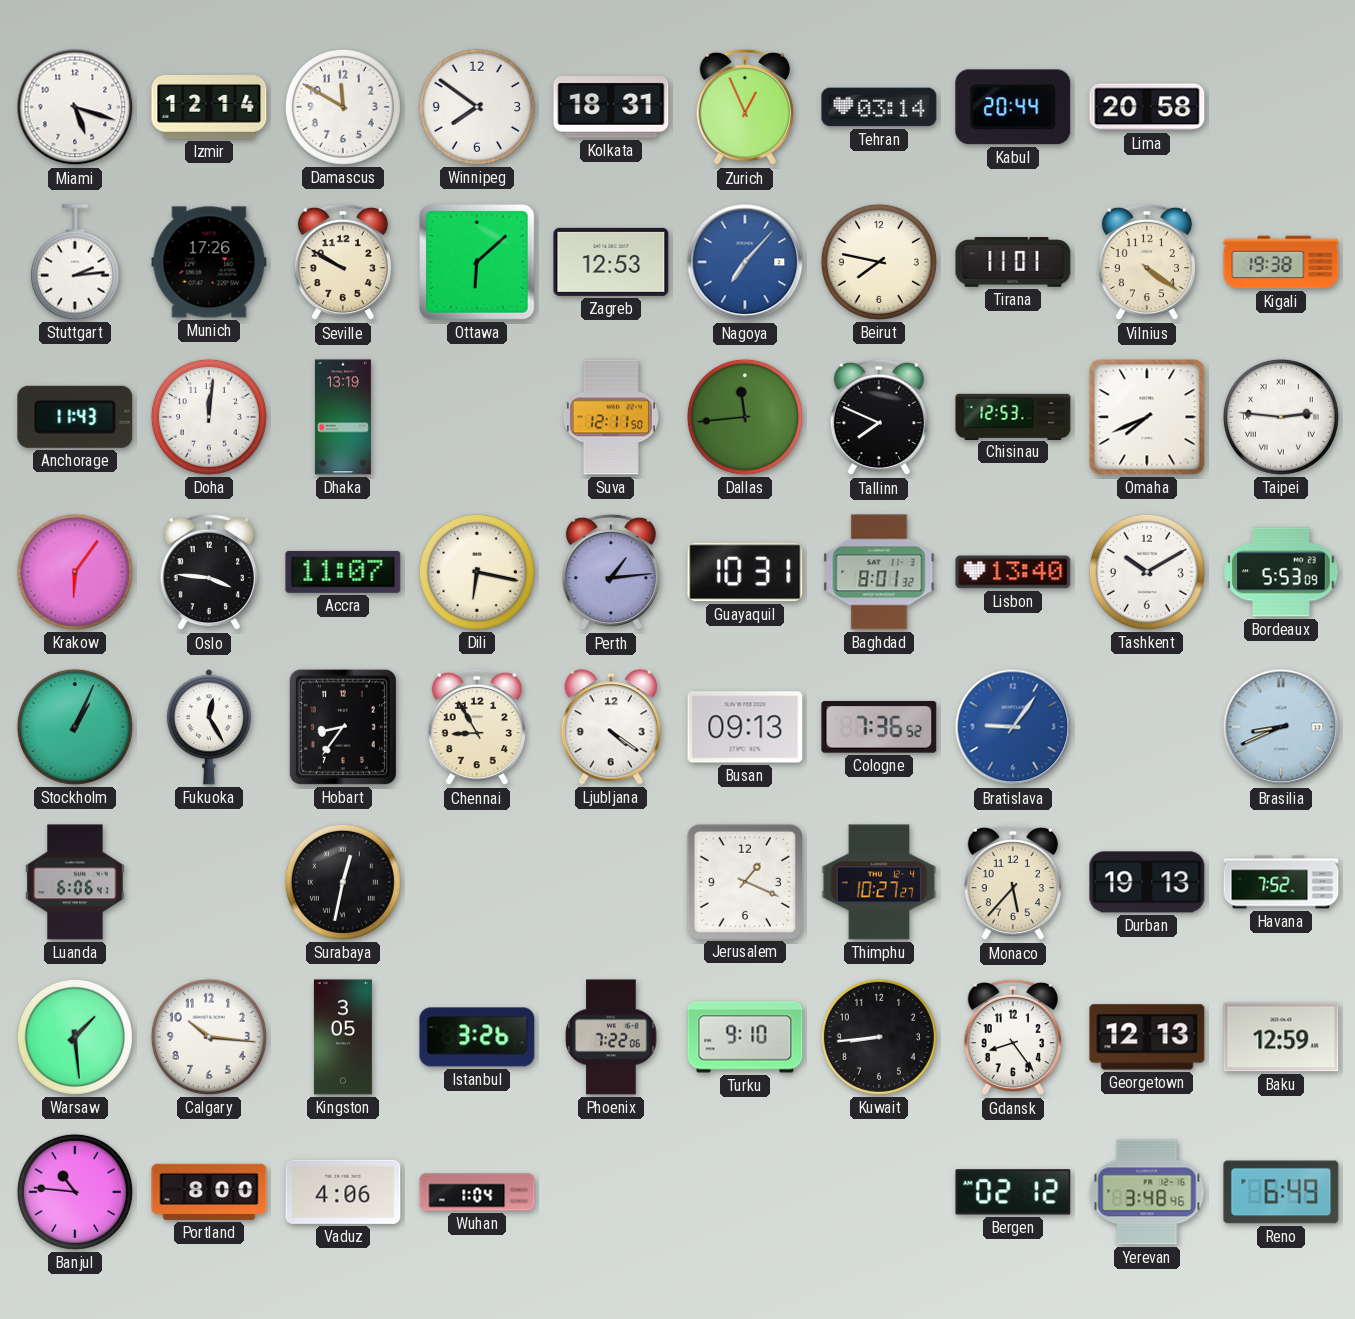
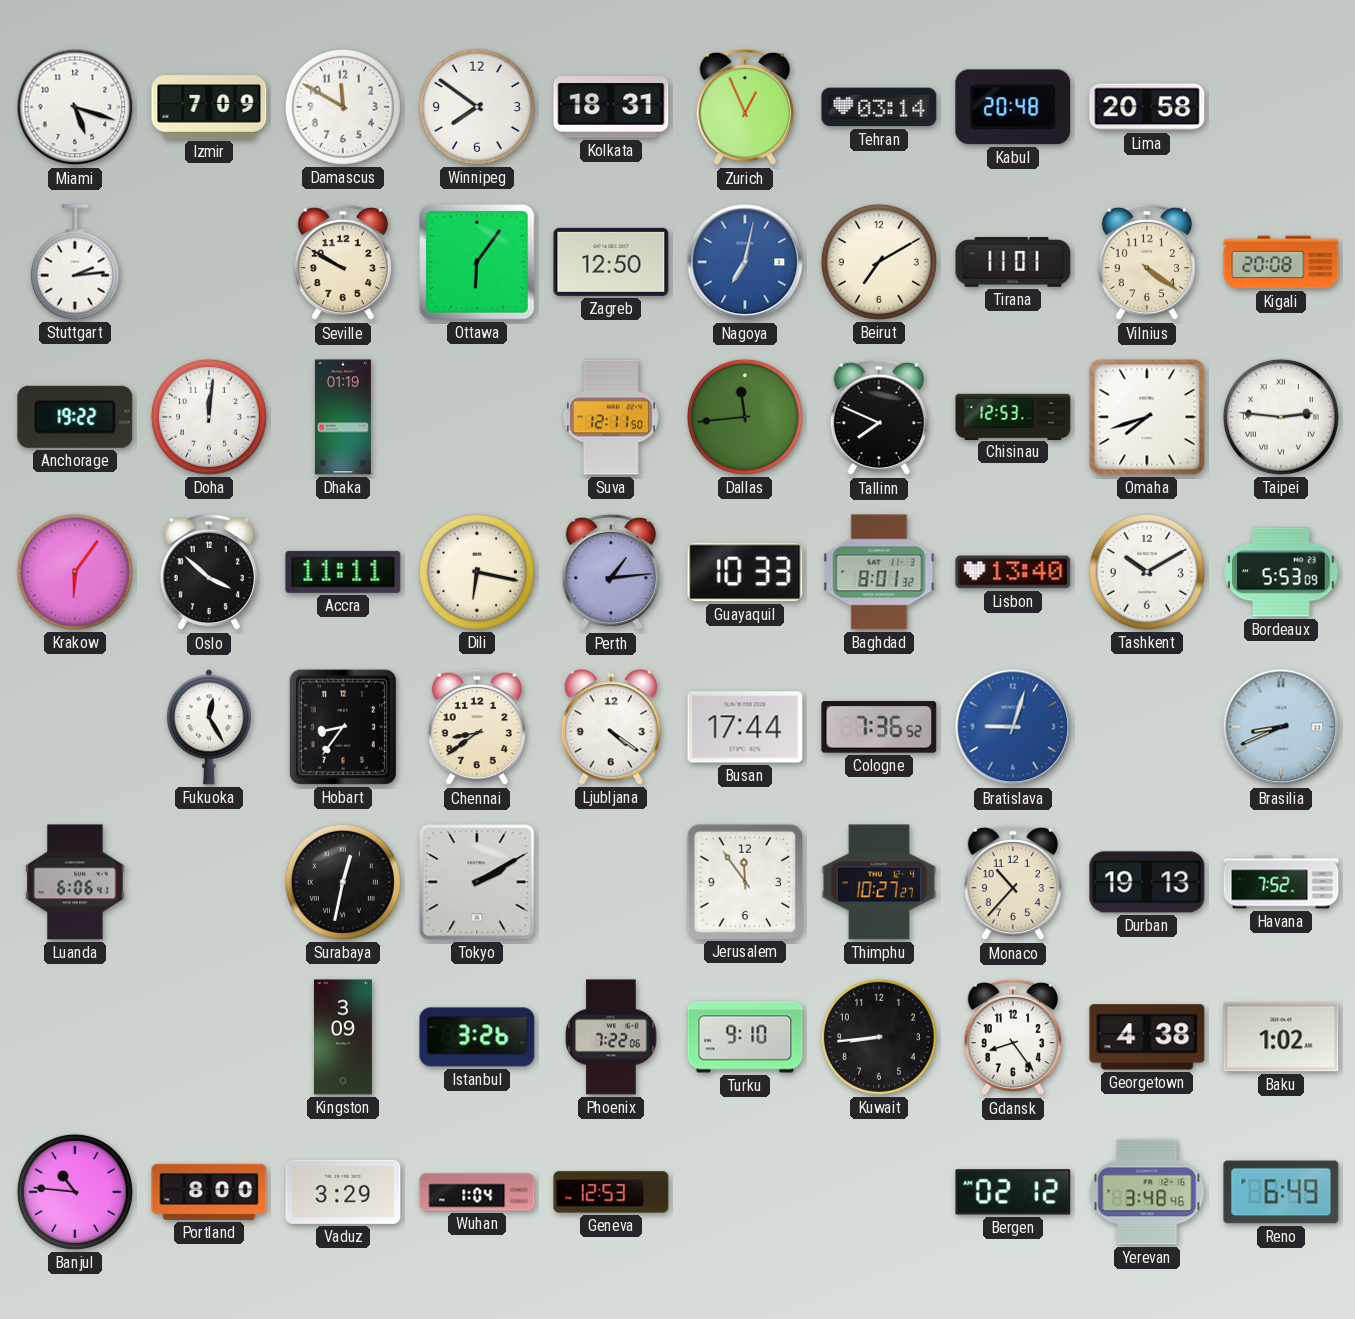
Izmir: 12:14 -> 7:09
Kabul: 20:44 -> 20:48
Munich: 17:26 -> none
Ottawa: 6:08 -> 6:06
Zagreb: 12:53 -> 12:50
Nagoya: 7:07 -> 7:02
Beirut: 7:47 -> 7:10
Kigali: 19:38 -> 20:08
Anchorage: 11:43 -> 19:22
Dhaka: 13:19 -> 01:19
Omaha: 7:41 -> 7:42
Oslo: 3:46 -> 3:52
Accra: 11:07 -> 11:11
Guayaquil: 10:31 -> 10:33
Stockholm: 1:04 -> none
Chennai: 8:55 -> 8:39
Busan: 09:13 -> 17:44
Bratislava: 9:06 -> 9:03
Tokyo: none -> 2:10
Jerusalem: 1:19 -> 11:54
Monaco: 5:37 -> 10:37
Warsaw: 1:29 -> none
Calgary: 10:16 -> none
Kingston: 3:05 -> 3:09
Georgetown: 12:13 -> 4:38
Baku: 12:59 -> 1:02
Vaduz: 4:06 -> 3:29
Geneva: none -> 12:53
